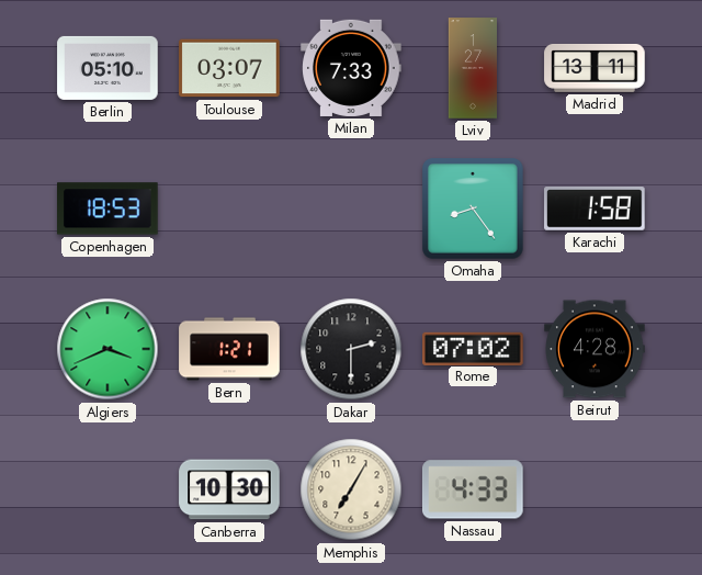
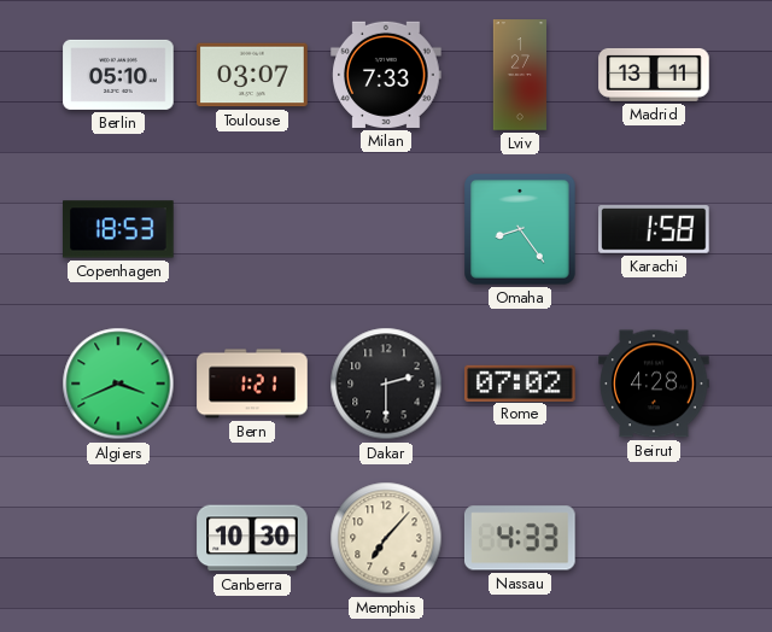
Memphis: 7:05 -> 7:07
